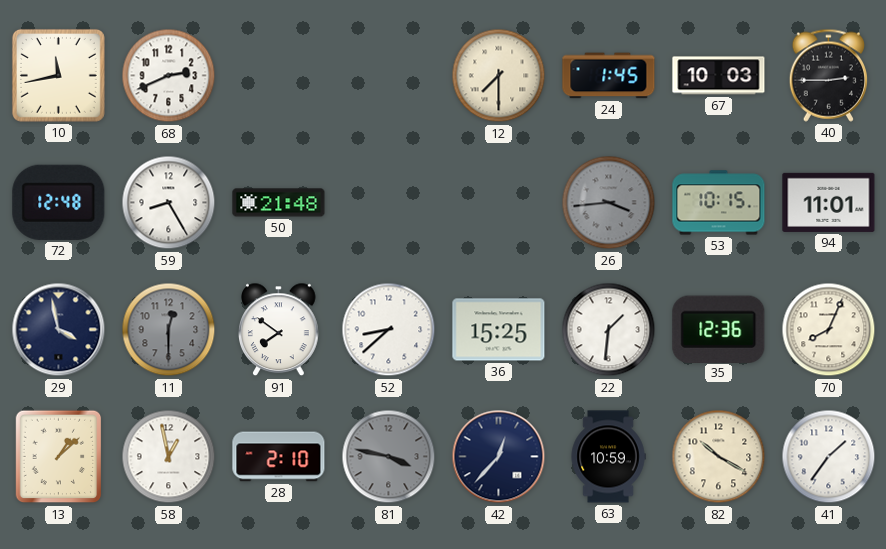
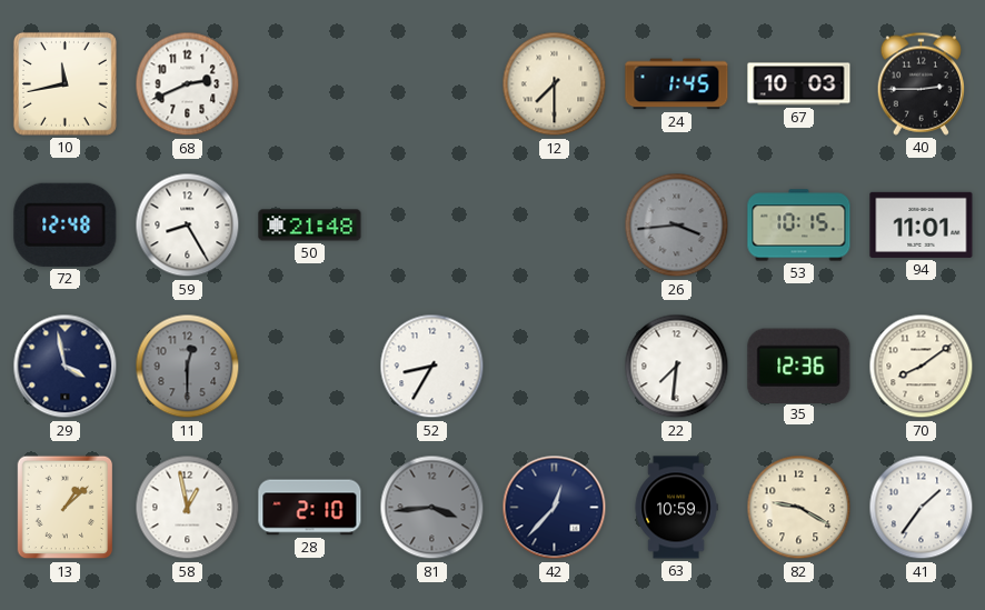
91: 7:51 -> none
52: 8:38 -> 8:35
36: 15:25 -> none
22: 1:31 -> 7:31
70: 8:04 -> 8:09
81: 3:47 -> 3:44
82: 10:20 -> 9:20
